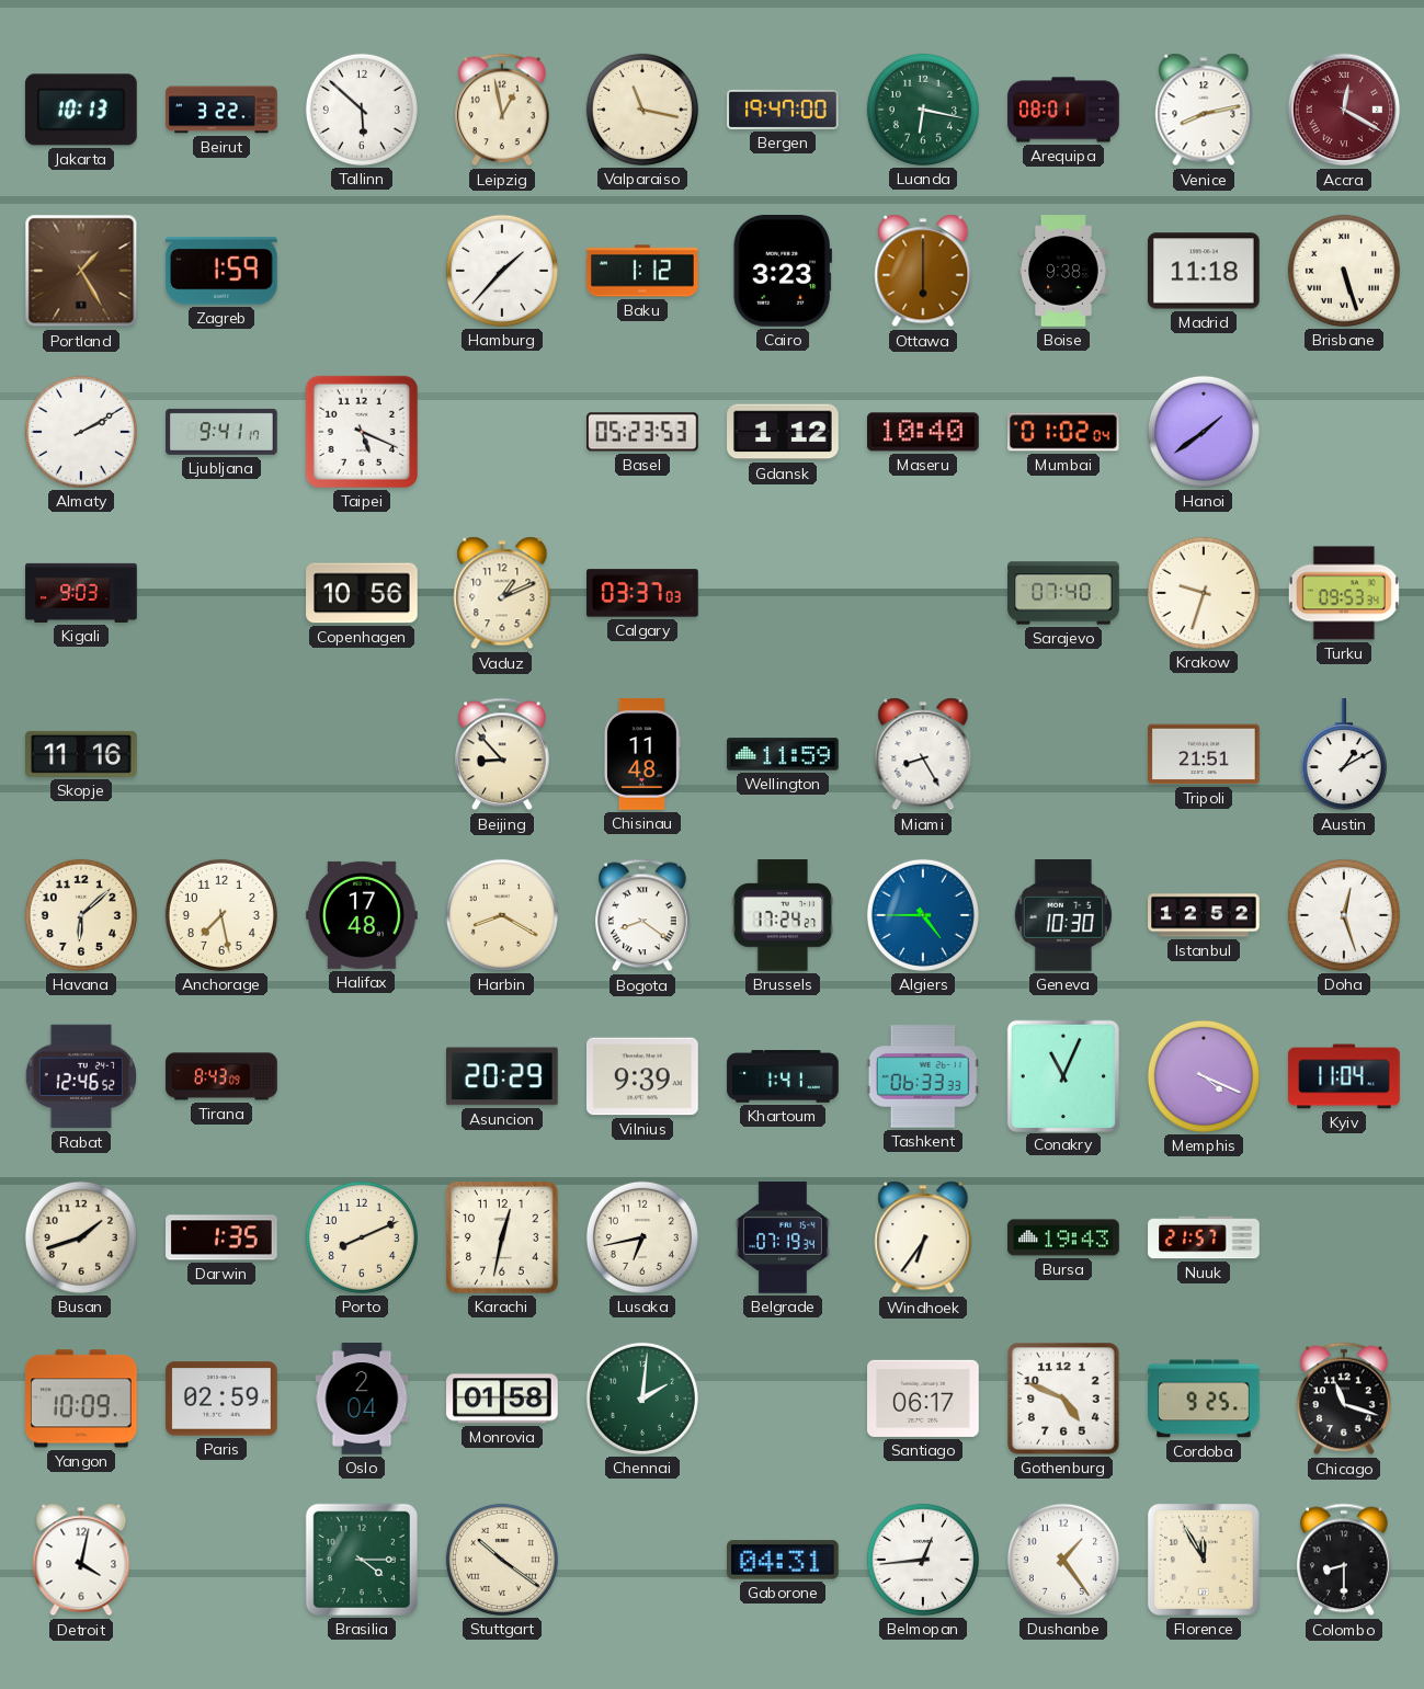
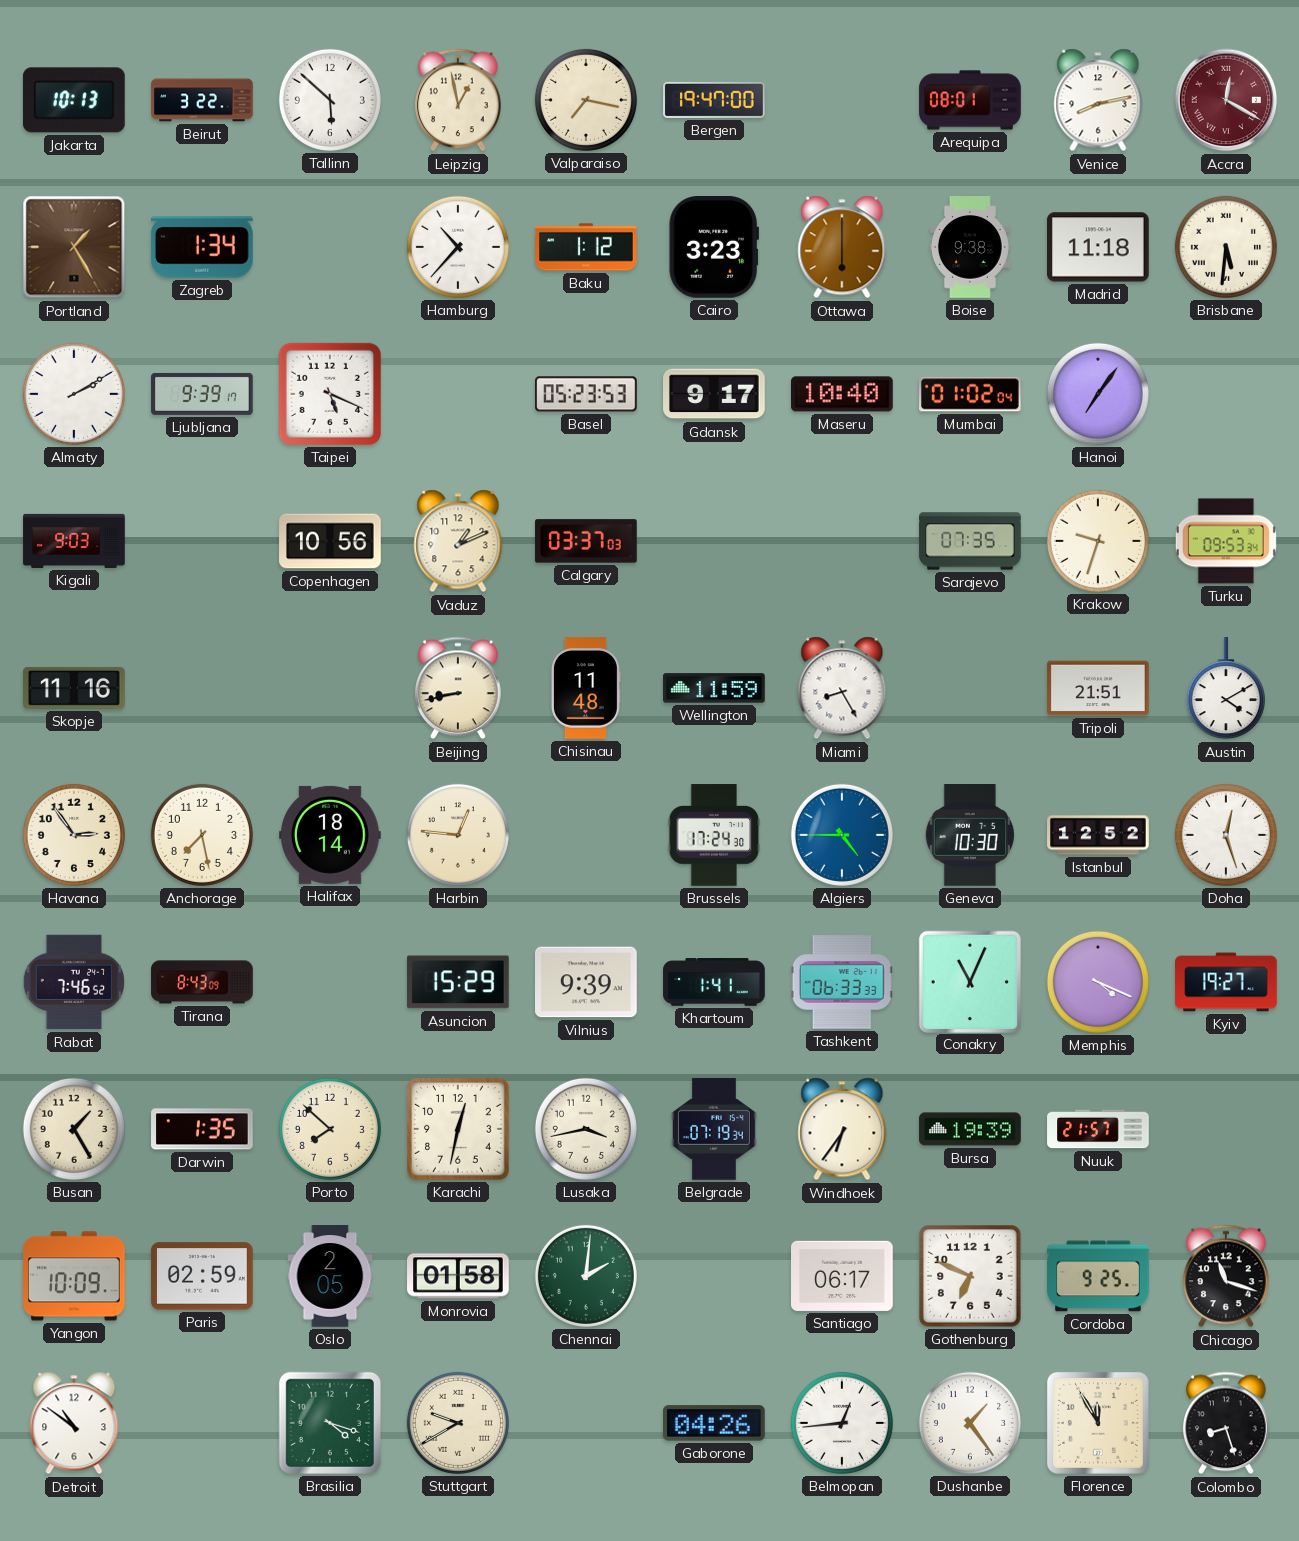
Valparaiso: 11:17 -> 7:17
Luanda: 6:17 -> none
Zagreb: 1:59 -> 1:34
Hamburg: 1:37 -> 10:37
Brisbane: 5:27 -> 5:31
Ljubljana: 9:41 -> 9:39
Gdansk: 1:12 -> 9:17
Hanoi: 1:39 -> 7:06
Sarajevo: 07:40 -> 07:35
Beijing: 8:53 -> 8:43
Austin: 1:10 -> 4:10
Havana: 6:08 -> 2:54
Halifax: 17:48 -> 18:14
Harbin: 8:20 -> 12:46
Bogota: 8:21 -> none
Brussels: 17:24:27 -> 17:24:30
Rabat: 12:46 -> 7:46
Asuncion: 20:29 -> 15:29
Kyiv: 11:04 -> 19:27
Busan: 1:42 -> 1:25
Porto: 8:11 -> 7:52
Lusaka: 6:43 -> 3:43
Bursa: 19:43 -> 19:39
Oslo: 2:04 -> 2:05
Gothenburg: 4:49 -> 6:49
Detroit: 4:02 -> 10:51
Brasilia: 4:15 -> 4:18
Stuttgart: 10:21 -> 9:40
Gaborone: 04:31 -> 04:26
Colombo: 8:30 -> 8:27
